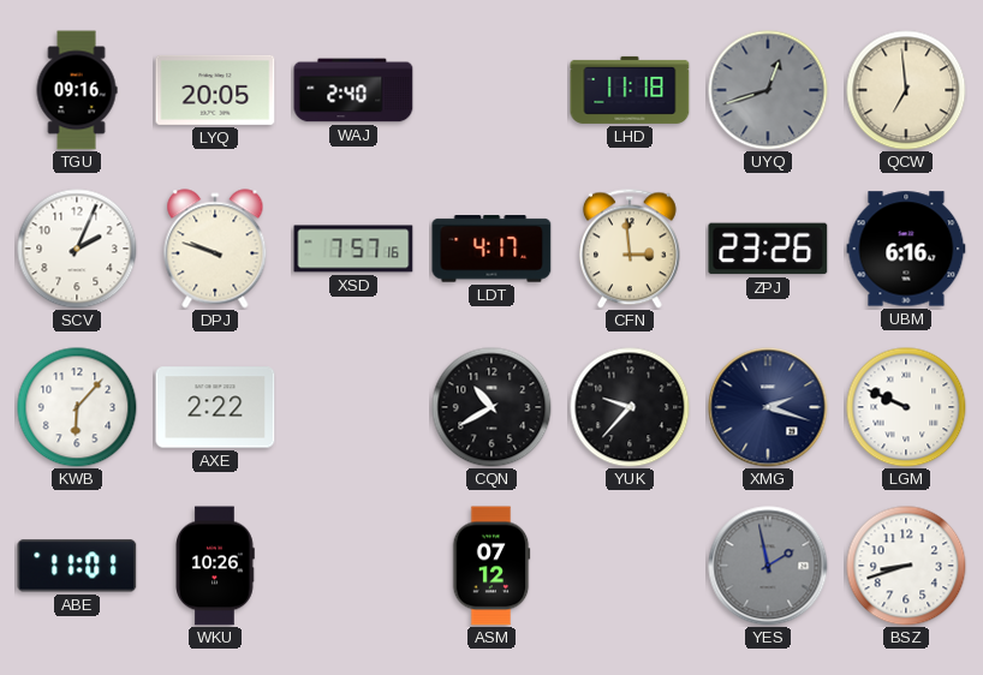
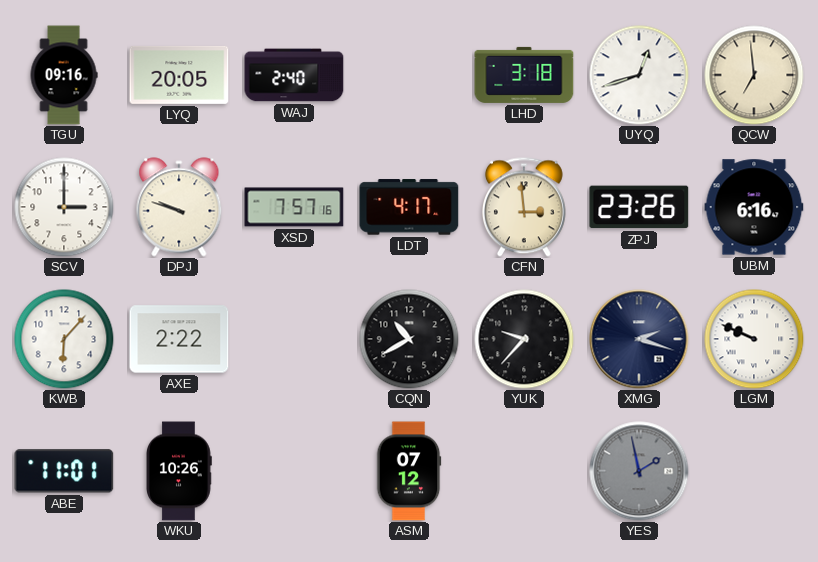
LHD: 11:18 -> 3:18
UYQ dial: grey -> white
SCV: 2:04 -> 3:00
BSZ: 8:42 -> none
